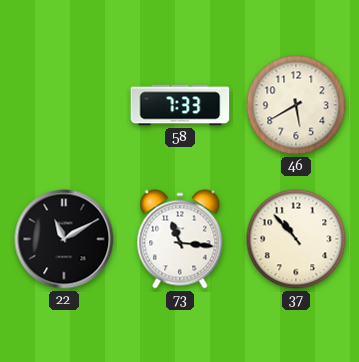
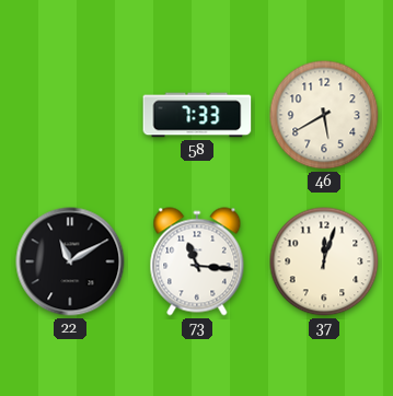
37: 10:53 -> 12:03
